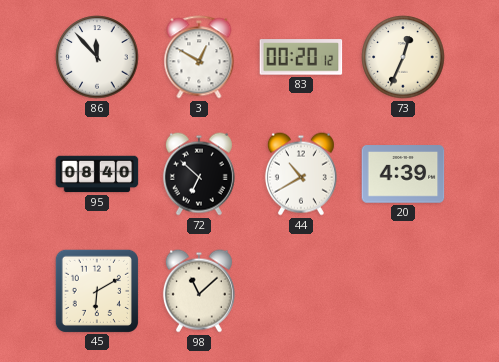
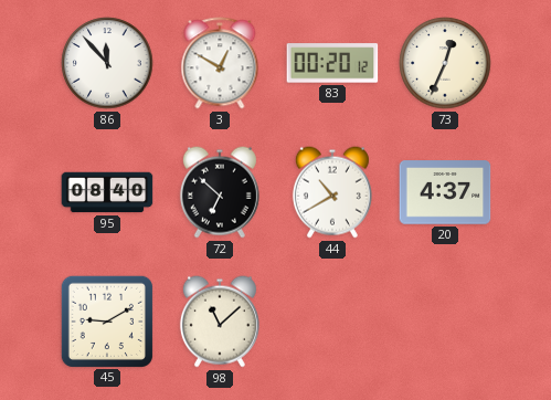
20: 4:39 -> 4:37
45: 6:10 -> 9:10
